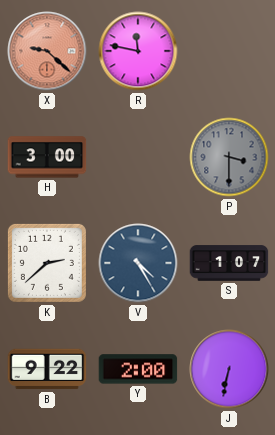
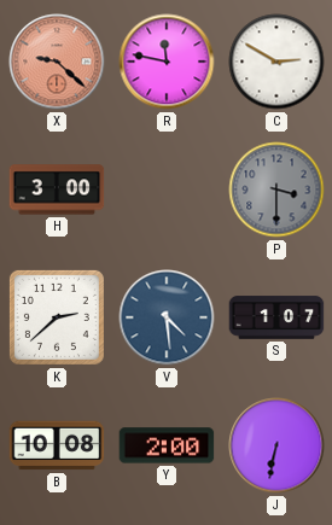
C: none -> 2:50
V: 4:25 -> 4:29
B: 9:22 -> 10:08
